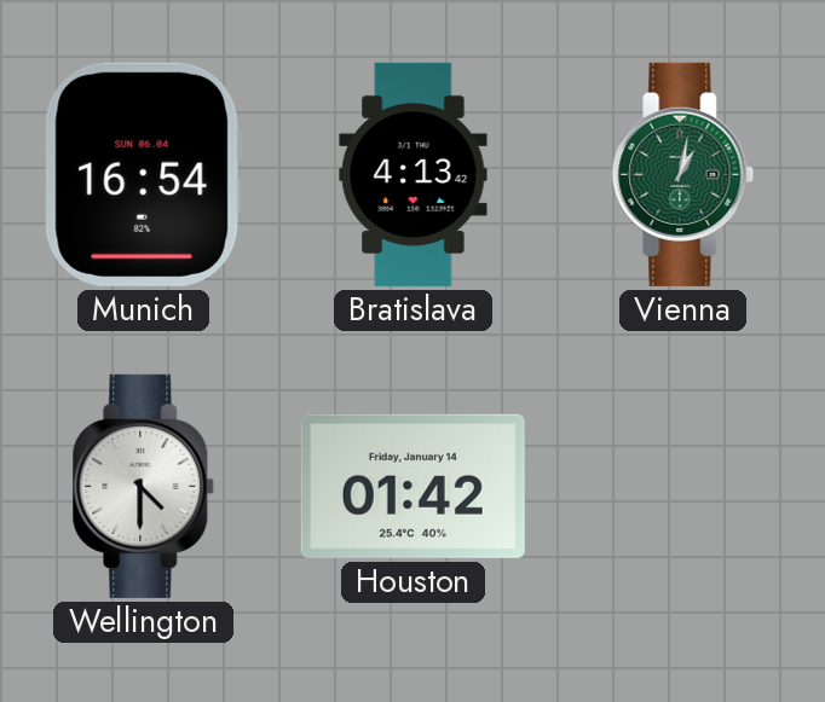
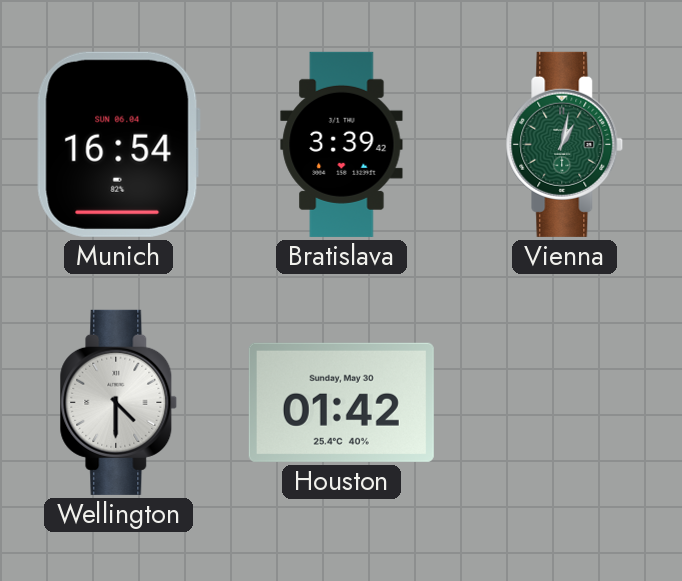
Bratislava: 4:13 -> 3:39
Houston date: Friday, January 14 -> Sunday, May 30
